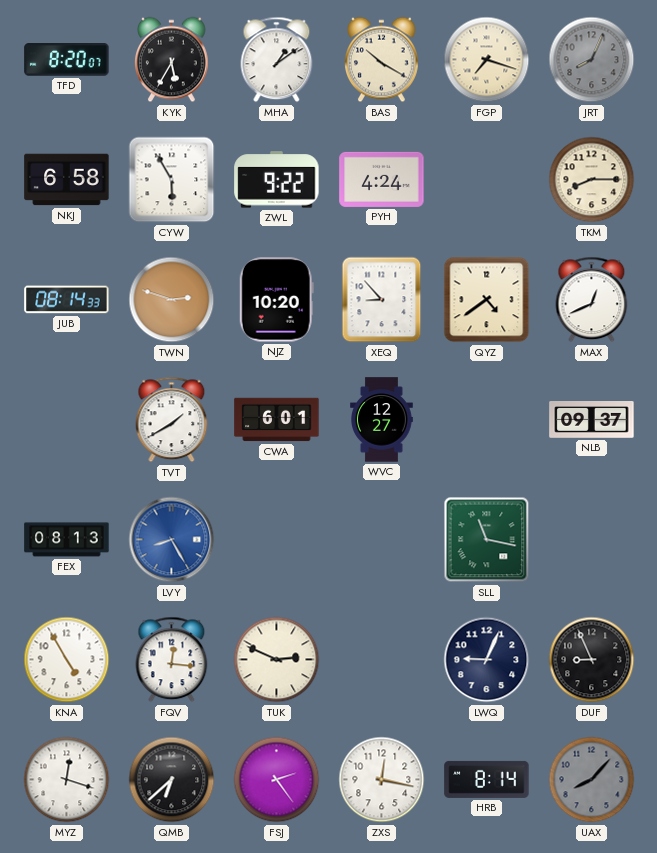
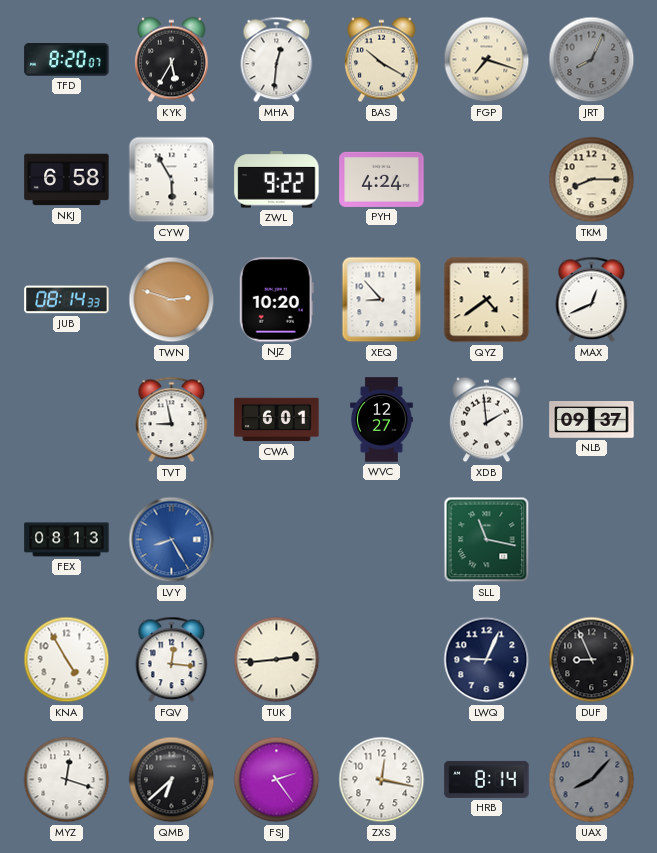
MHA: 1:09 -> 12:31
TVT: 1:40 -> 8:58
XDB: none -> 1:59
TUK: 2:49 -> 2:44
